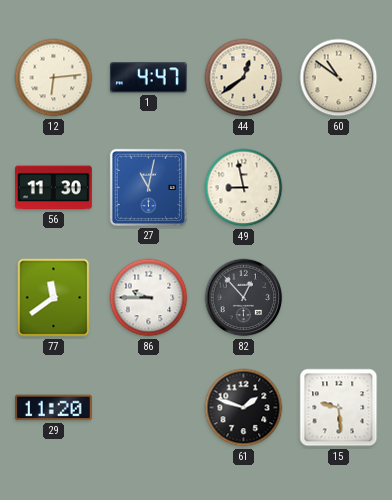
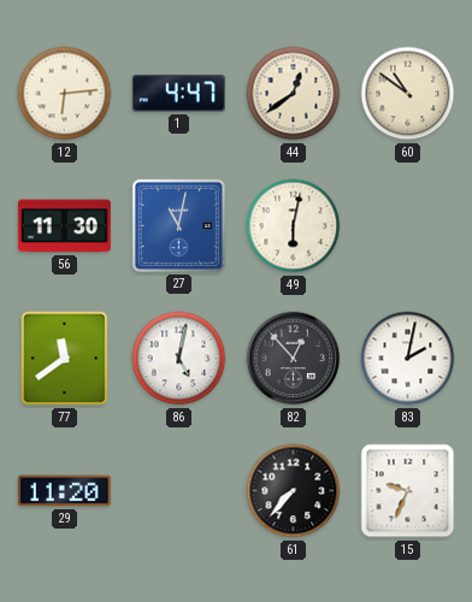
49: 8:58 -> 6:02
86: 9:45 -> 5:02
83: none -> 2:02
61: 1:48 -> 7:37
15: 9:29 -> 9:34
